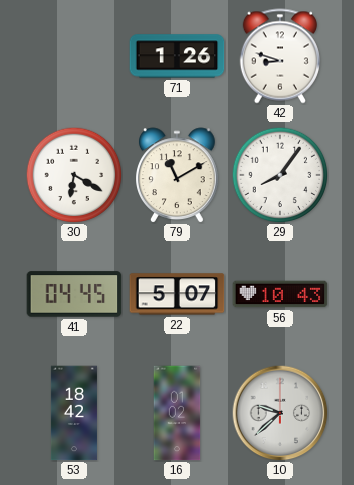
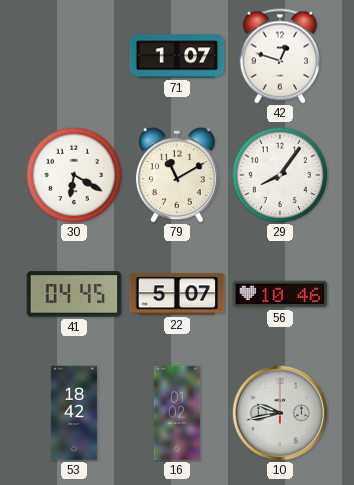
71: 1:26 -> 1:07
42: 8:48 -> 12:48
56: 10:43 -> 10:46
10: 9:38 -> 9:43
